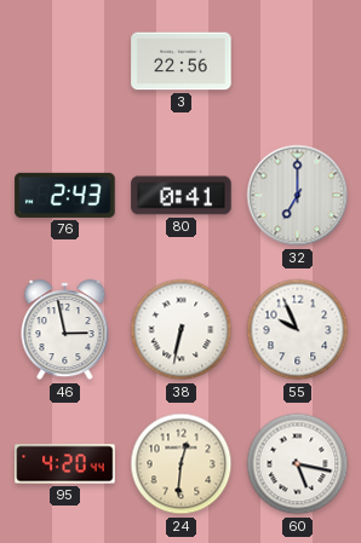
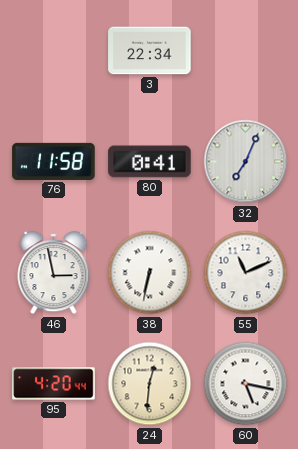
3: 22:56 -> 22:34
76: 2:43 -> 11:58
32: 7:00 -> 7:04
55: 9:56 -> 11:11
